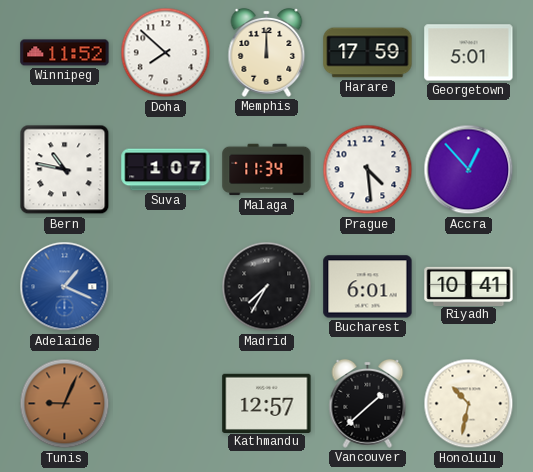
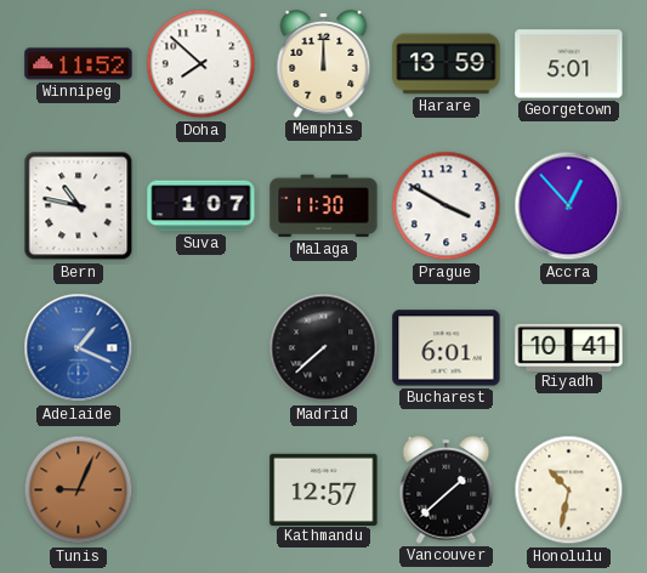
Harare: 17:59 -> 13:59
Malaga: 11:34 -> 11:30
Prague: 4:29 -> 3:50
Madrid: 7:35 -> 7:38
